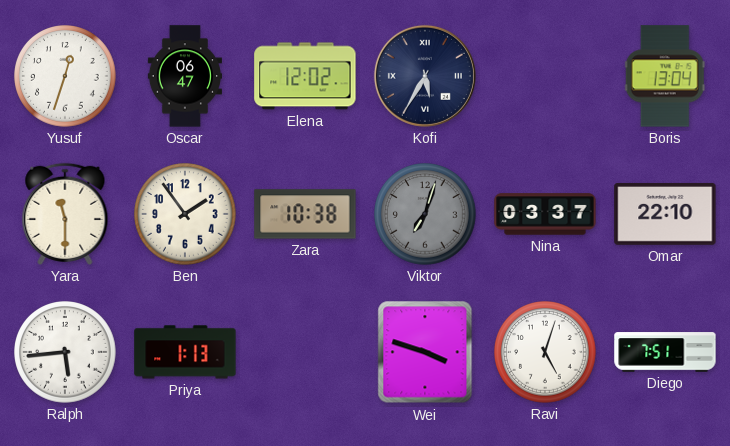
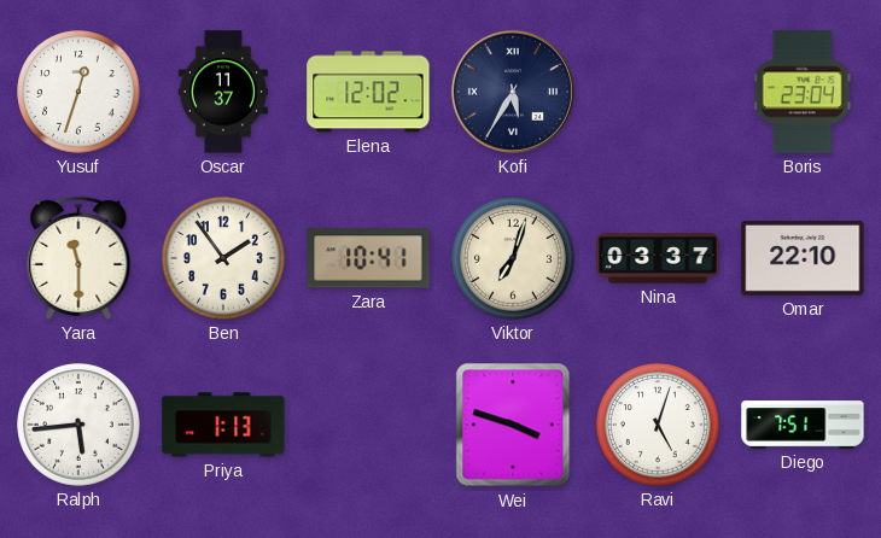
Oscar: 06:47 -> 11:37
Boris: 13:04 -> 23:04
Zara: 10:38 -> 10:41
Viktor dial: grey -> cream
